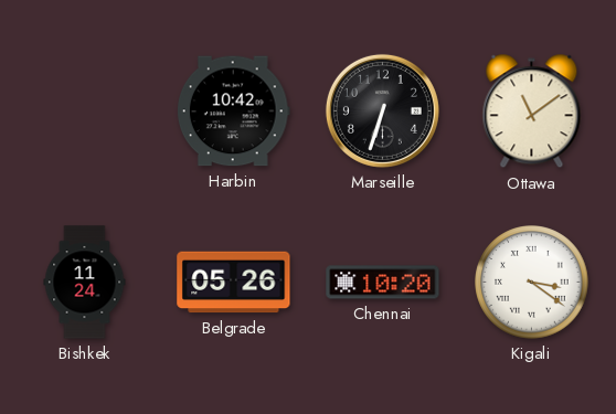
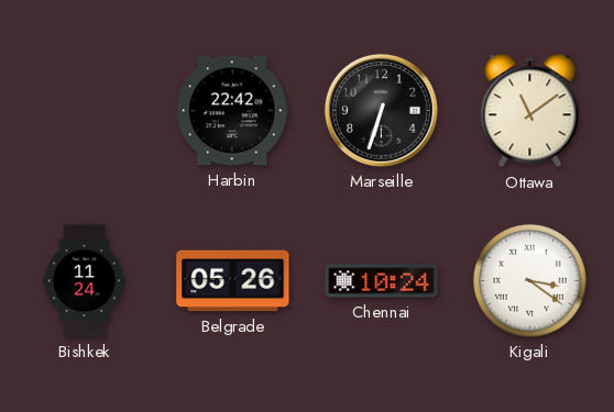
Harbin: 10:42 -> 22:42
Chennai: 10:20 -> 10:24
